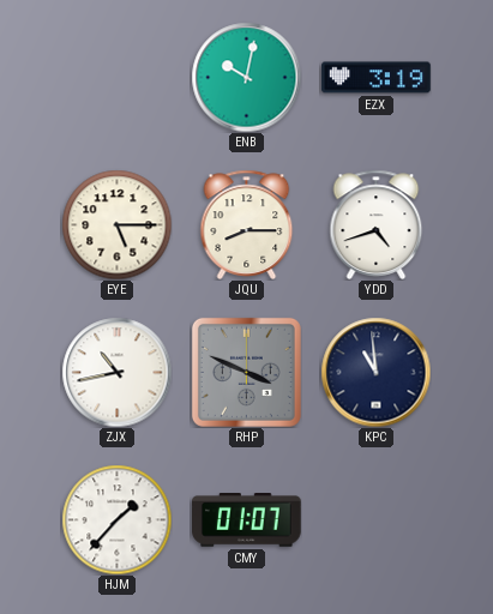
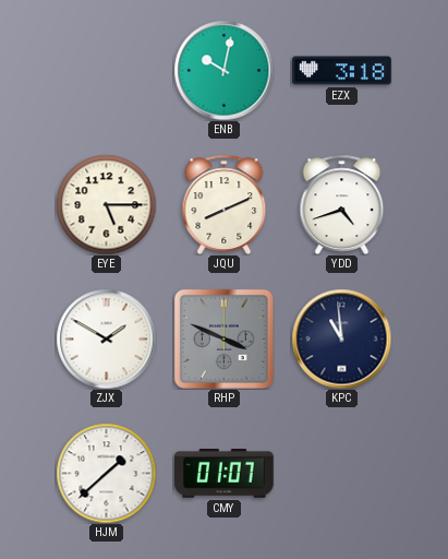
EZX: 3:19 -> 3:18
JQU: 8:15 -> 8:11
ZJX: 10:43 -> 1:50
HJM: 1:37 -> 1:38
